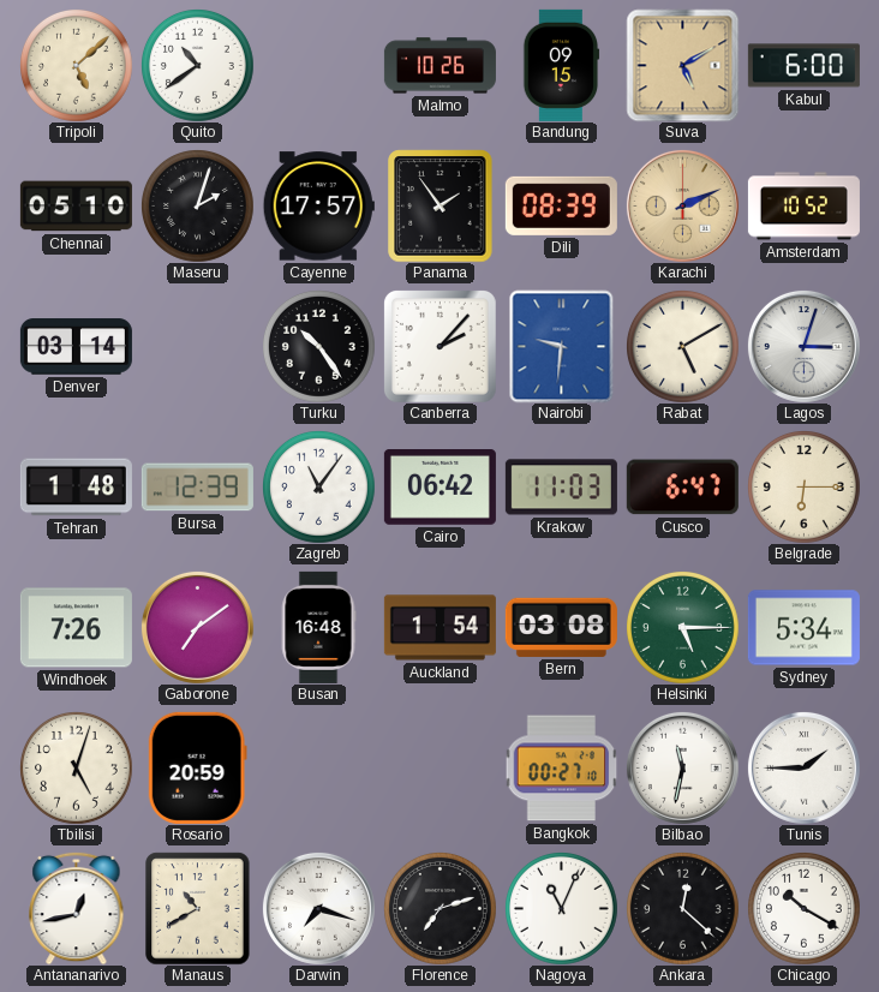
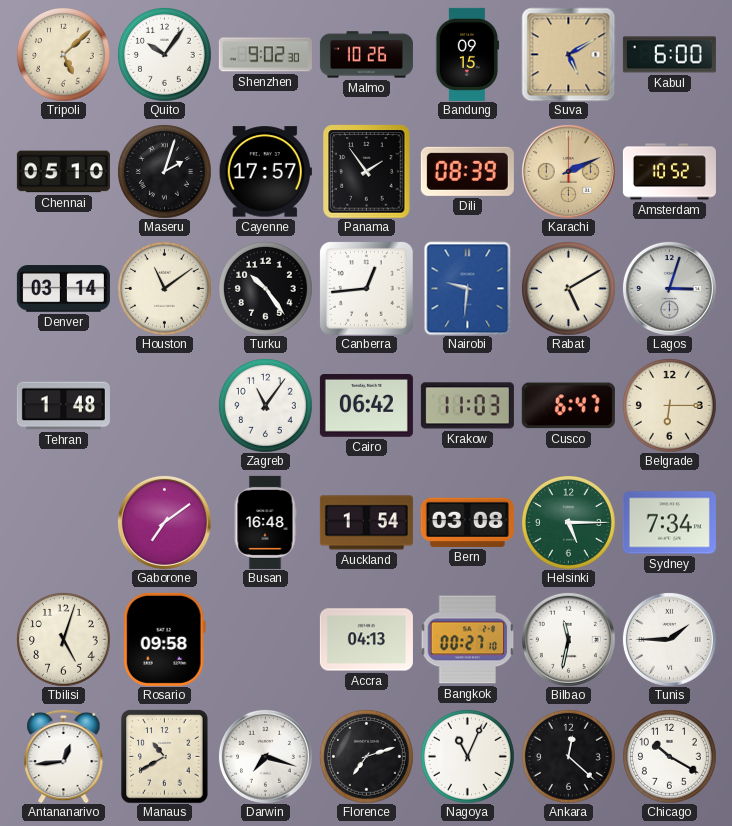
Quito: 10:39 -> 10:06
Shenzhen: none -> 9:02
Houston: none -> 11:09
Canberra: 2:07 -> 12:44
Bursa: 12:39 -> none
Windhoek: 7:26 -> none
Sydney: 5:34 -> 7:34
Rosario: 20:59 -> 09:58
Accra: none -> 04:13
Antananarivo: 12:43 -> 12:44
